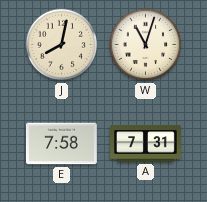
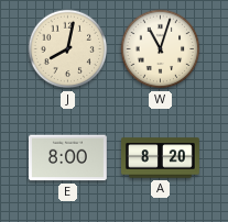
E: 7:58 -> 8:00
A: 7:31 -> 8:20
